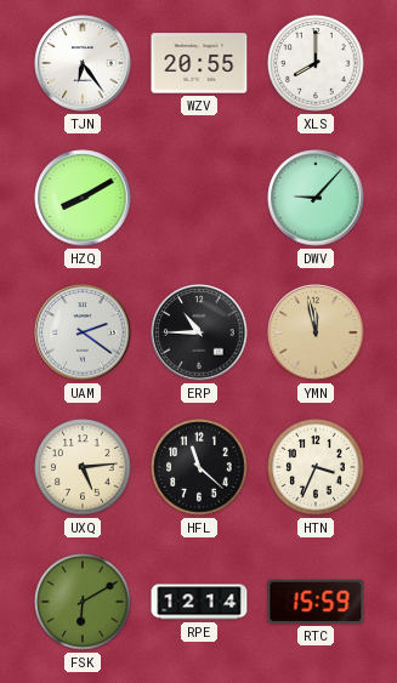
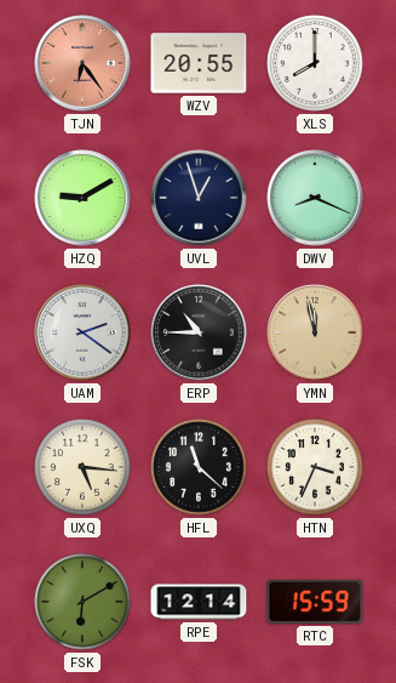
TJN dial: white -> salmon
HZQ: 8:10 -> 9:10
UVL: none -> 12:57
DWV: 9:07 -> 8:19
UXQ: 5:14 -> 5:16
